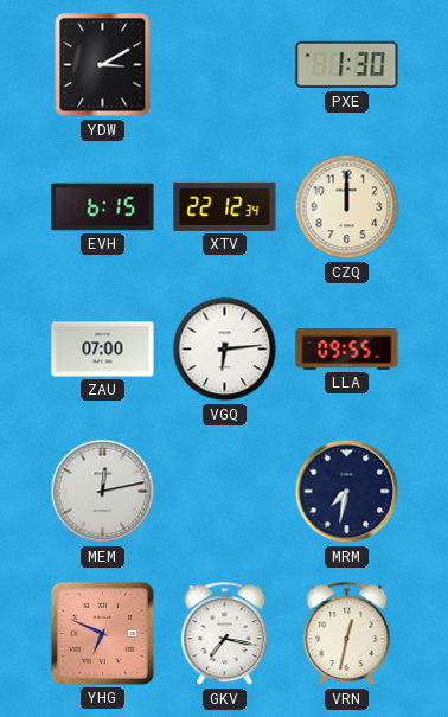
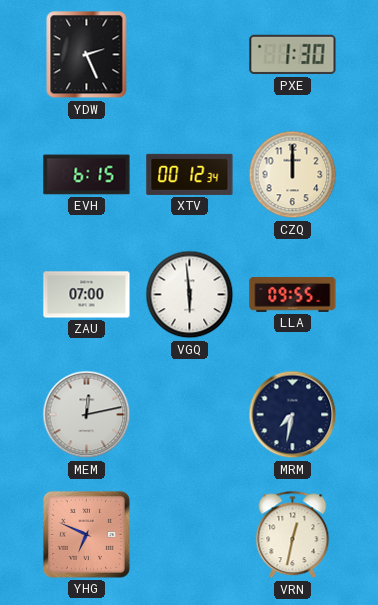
YDW: 3:10 -> 2:26
XTV: 22:12 -> 00:12
VGQ: 6:14 -> 5:59
GKV: 7:17 -> none
